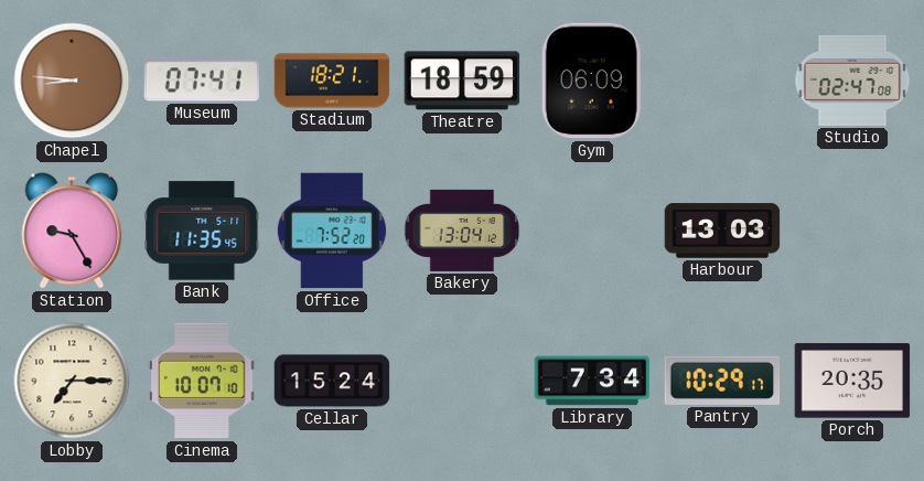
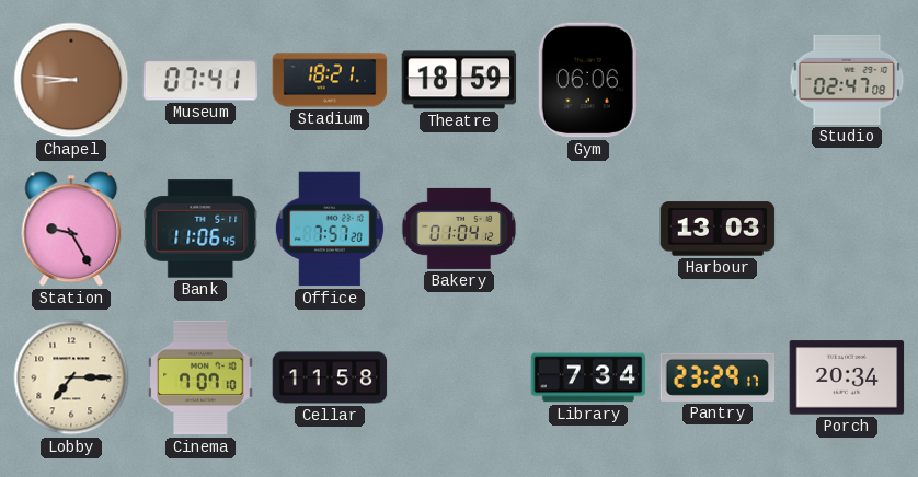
Gym: 06:09 -> 06:06
Bank: 11:35 -> 11:06
Office: 7:52 -> 7:57
Bakery: 13:04 -> 01:04
Cinema: 10:07 -> 7:07
Cellar: 15:24 -> 11:58
Pantry: 10:29 -> 23:29
Porch: 20:35 -> 20:34
